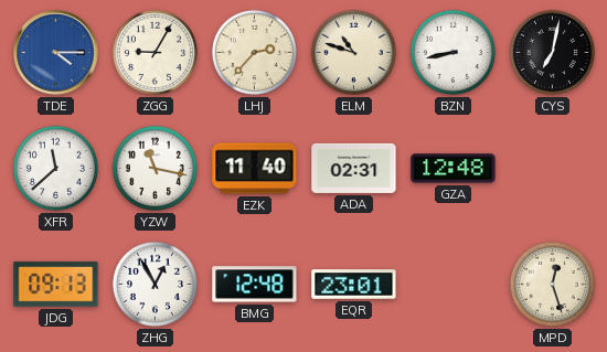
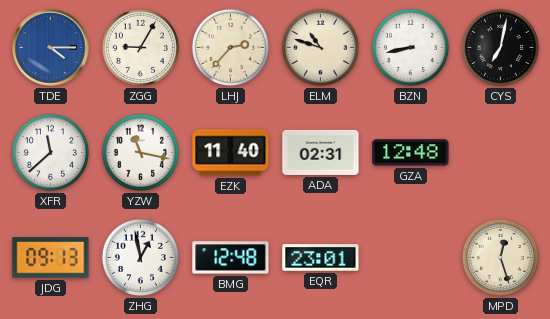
ZHG: 12:55 -> 12:58
